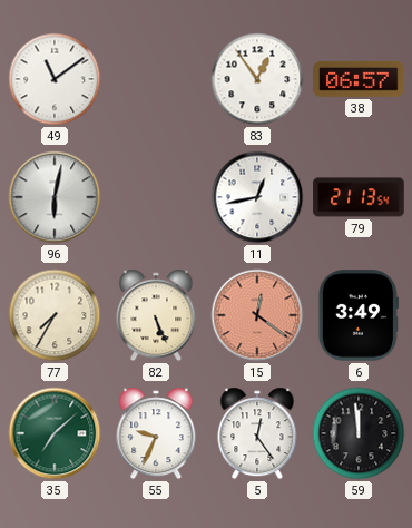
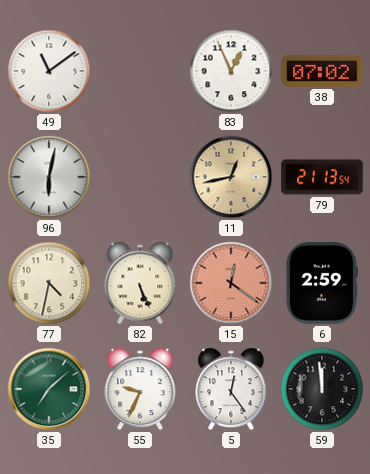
83: 12:54 -> 12:56
38: 06:57 -> 07:02
11 dial: white -> champagne
77: 7:35 -> 4:32
6: 3:49 -> 2:59
